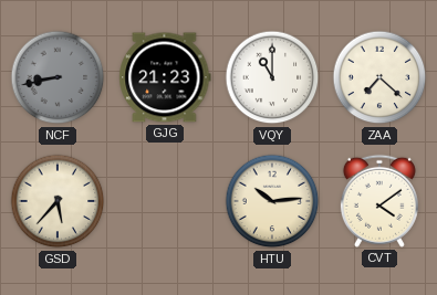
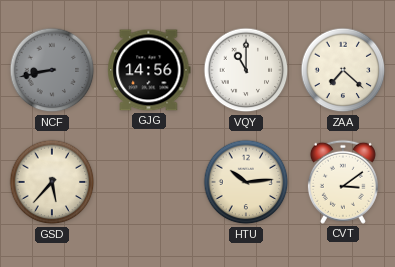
GJG: 21:23 -> 14:56
CVT: 4:09 -> 3:09
